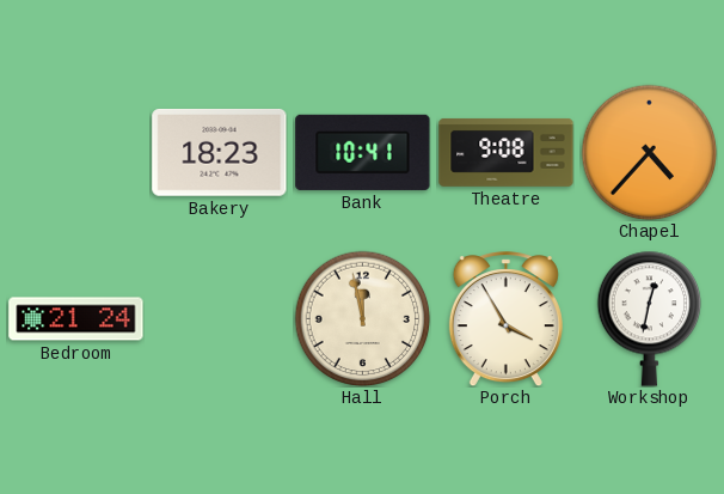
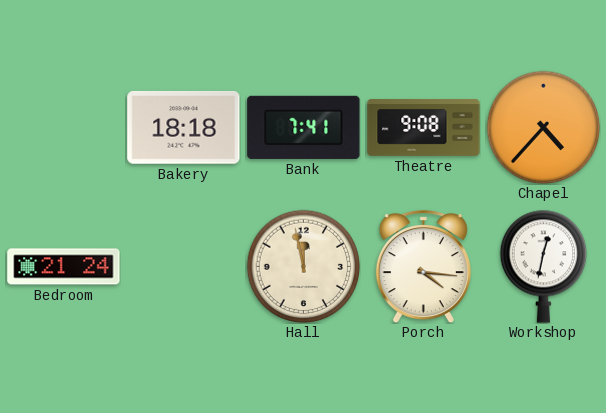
Bakery: 18:23 -> 18:18
Bank: 10:41 -> 7:41
Porch: 3:55 -> 4:16
